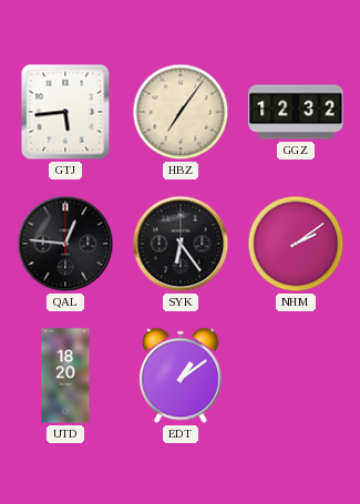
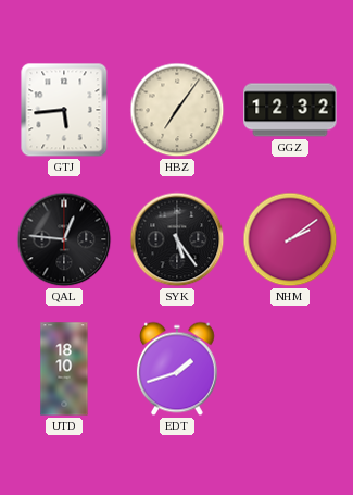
SYK: 6:24 -> 5:24
UTD: 18:20 -> 18:10
EDT: 1:09 -> 1:42
